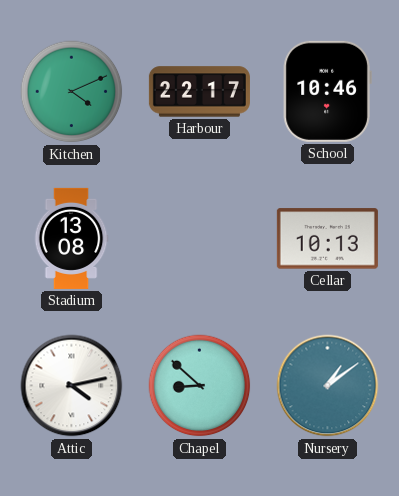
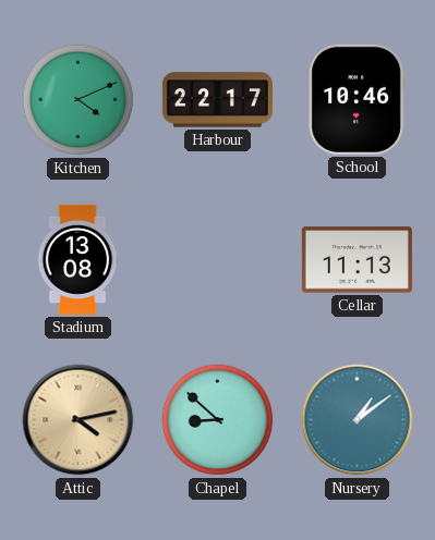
Cellar: 10:13 -> 11:13
Attic dial: white -> champagne
